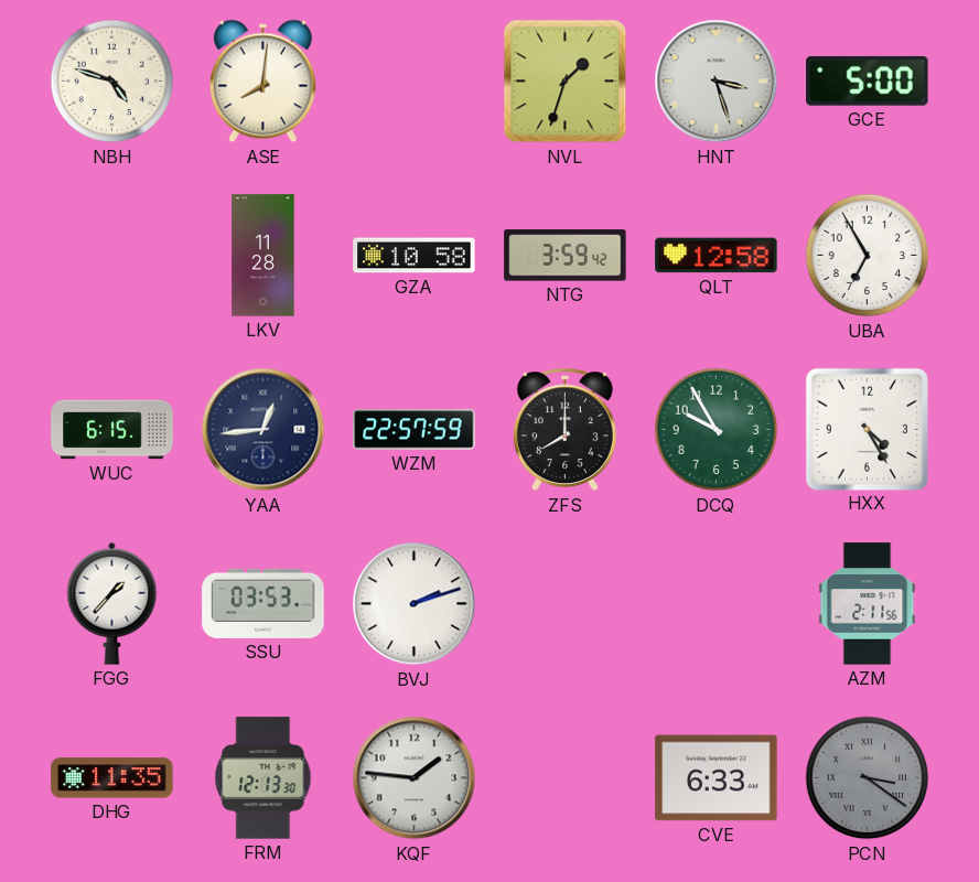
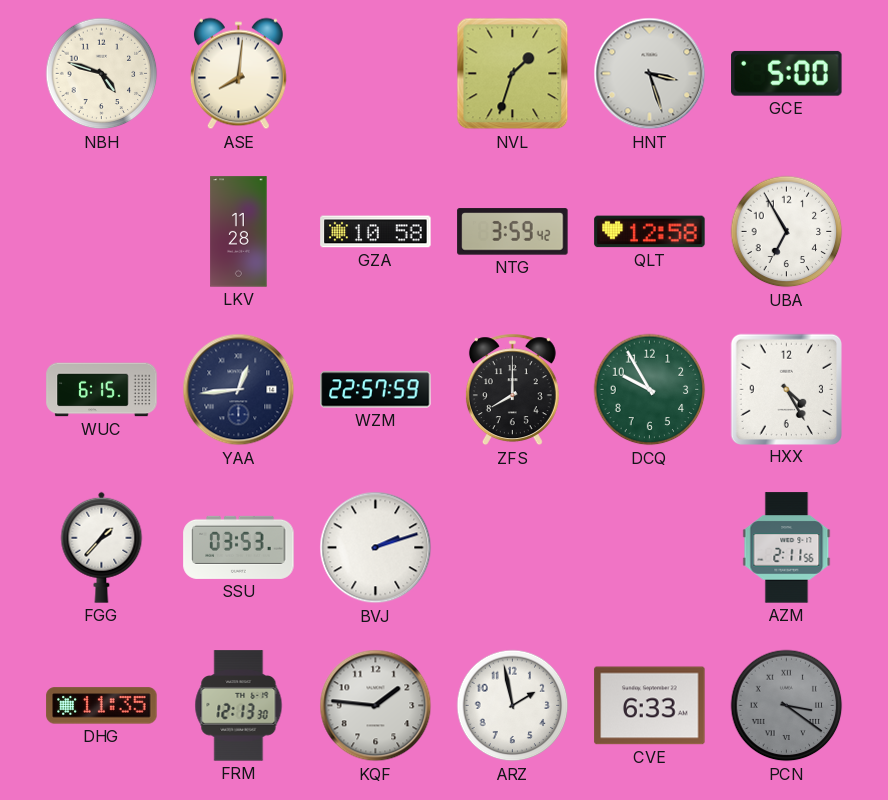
ARZ: none -> 1:58
